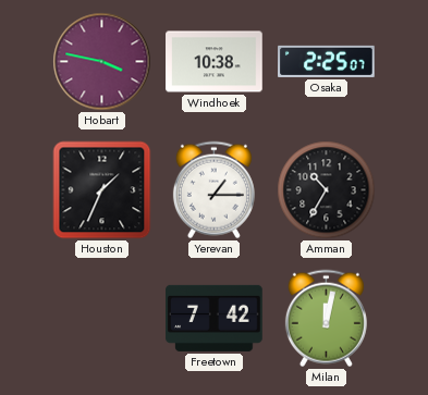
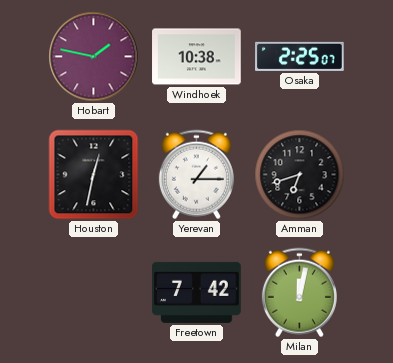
Hobart: 3:47 -> 1:47
Houston: 1:34 -> 12:32
Amman: 10:35 -> 6:42
